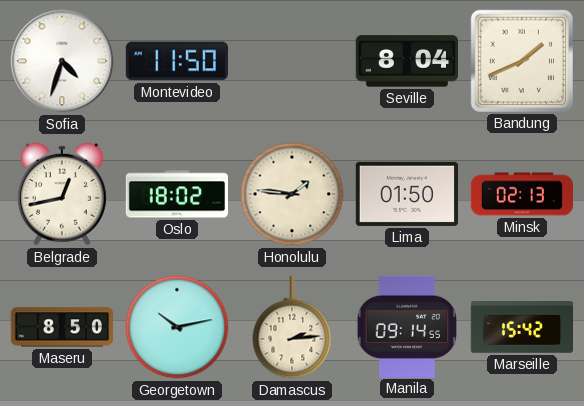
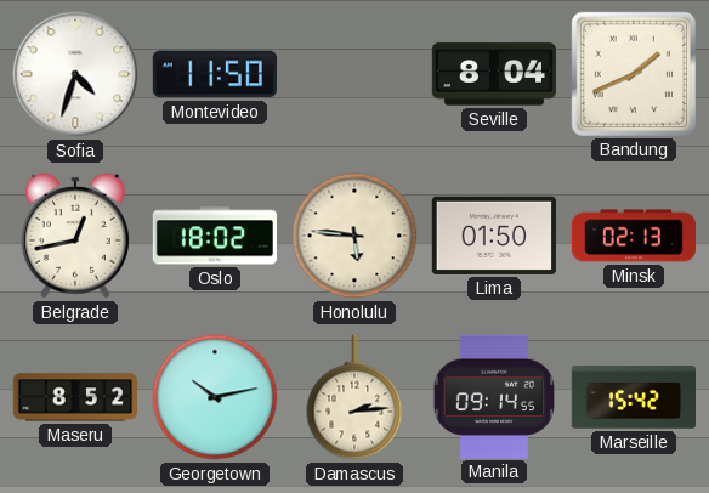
Honolulu: 1:46 -> 5:46
Maseru: 8:50 -> 8:52
